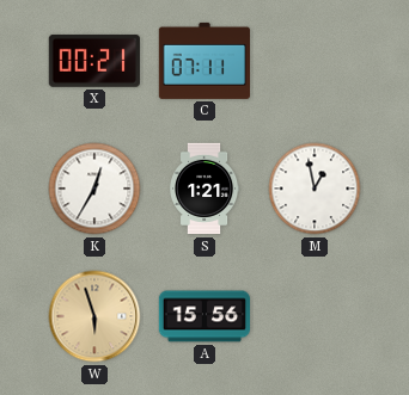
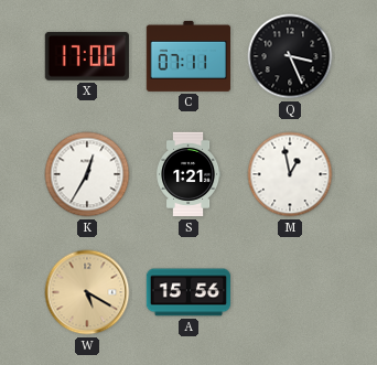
X: 00:21 -> 17:00
Q: none -> 3:26
W: 5:57 -> 5:20
